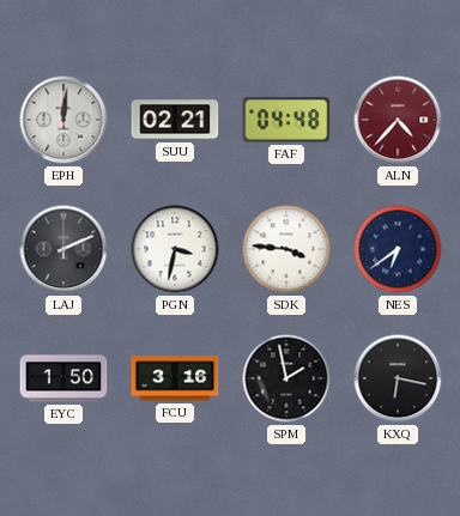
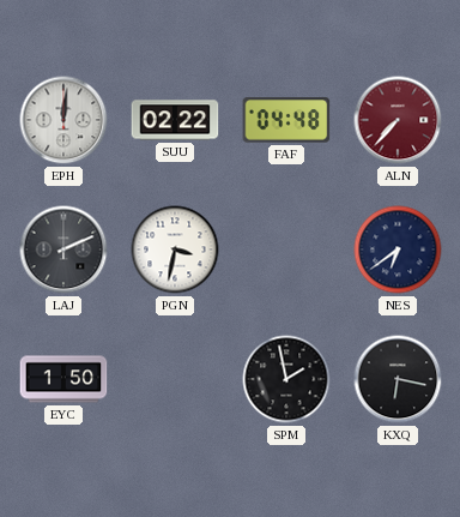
SUU: 02:21 -> 02:22
ALN: 4:37 -> 7:37
SDK: 3:46 -> none
FCU: 3:16 -> none
